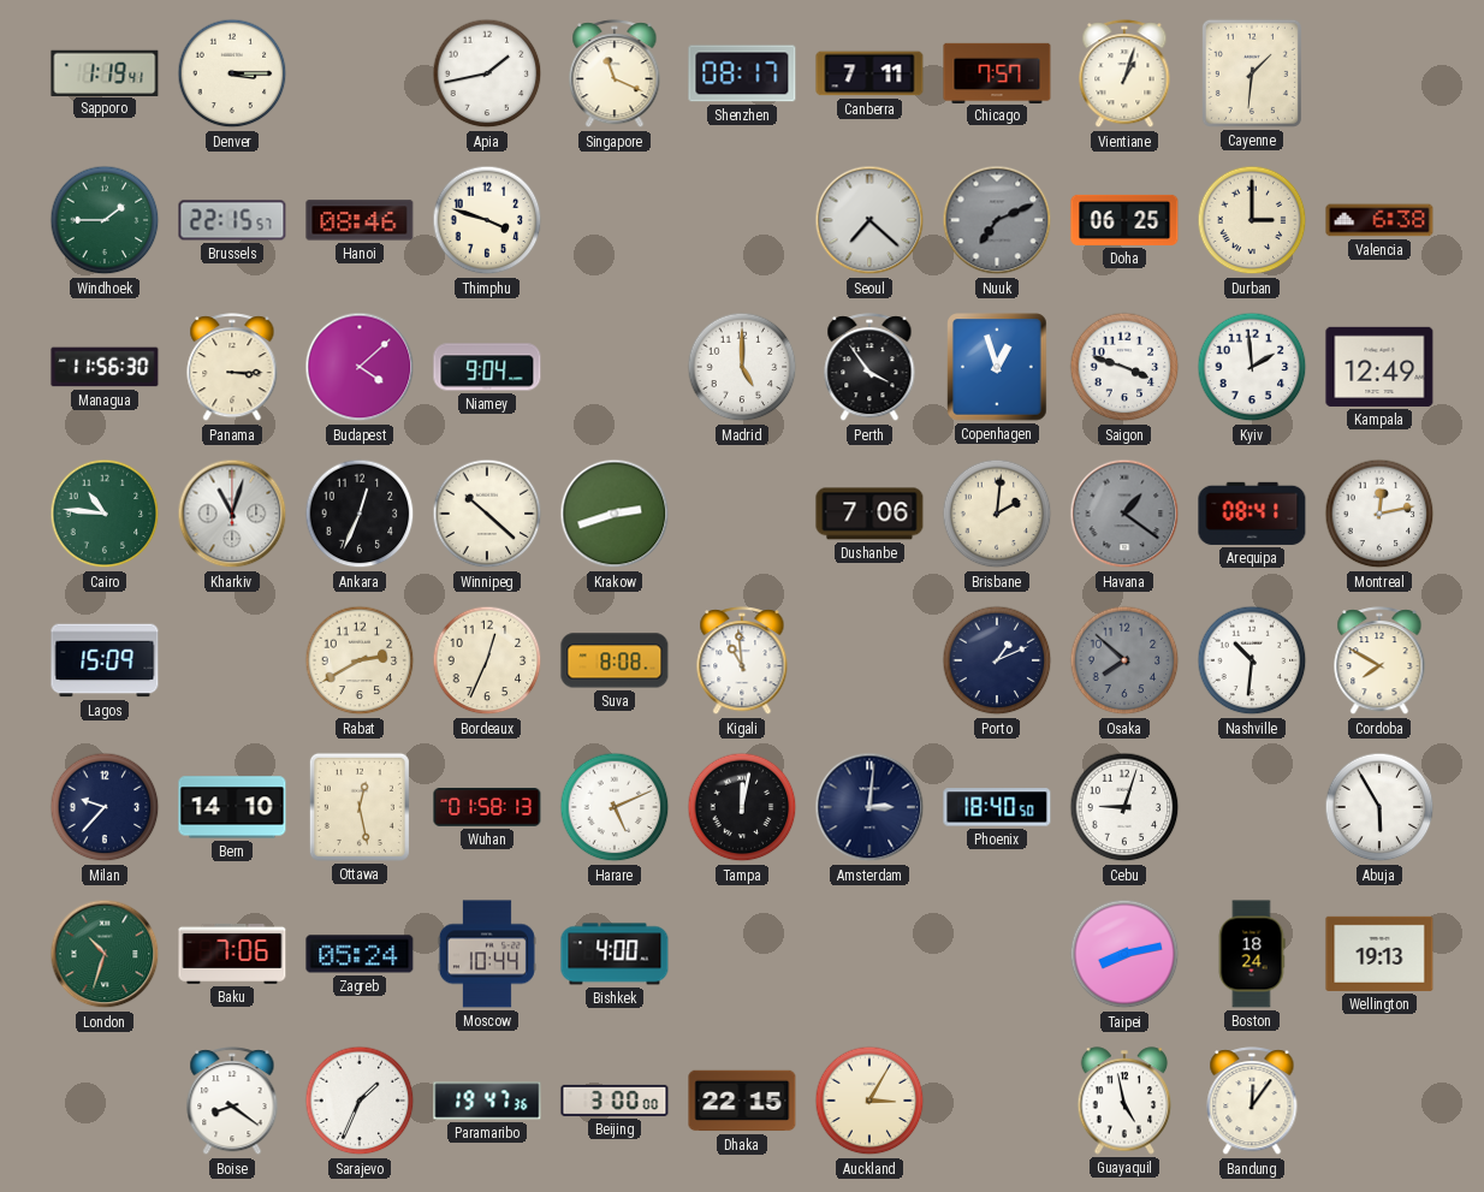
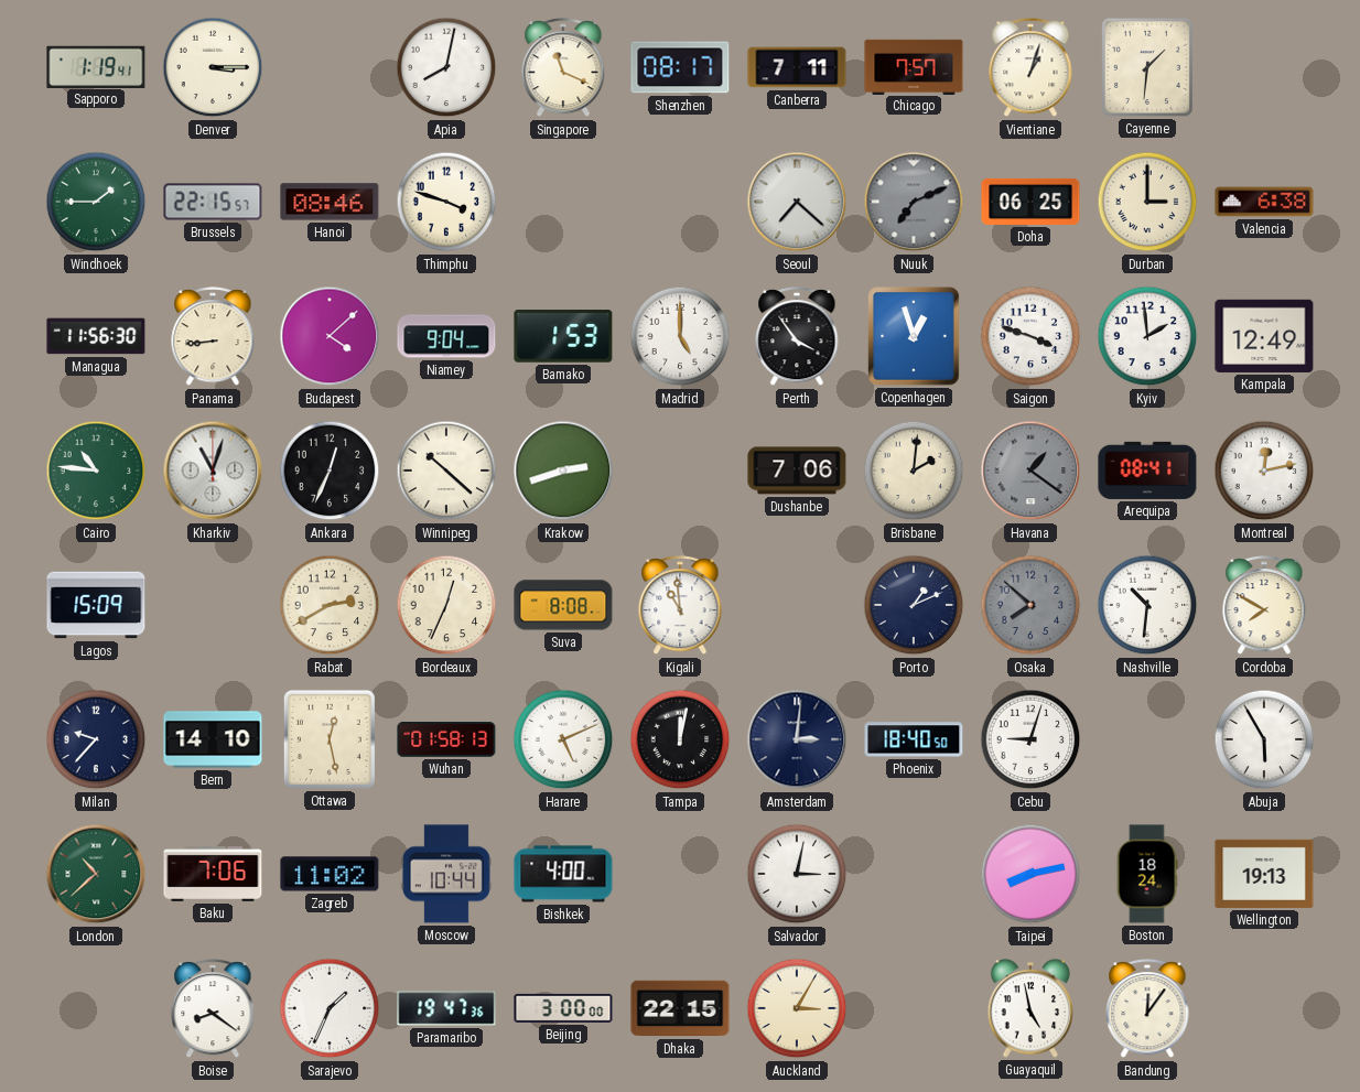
Apia: 1:43 -> 8:02
Panama: 3:15 -> 8:44
Bamako: none -> 1:53
London: 10:33 -> 10:38
Zagreb: 05:24 -> 11:02
Salvador: none -> 3:02
